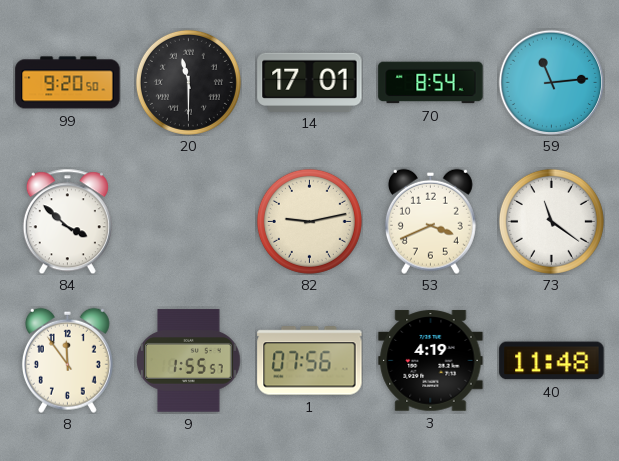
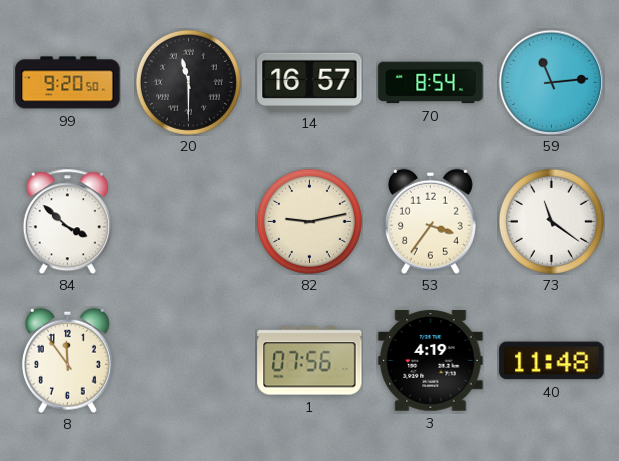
14: 17:01 -> 16:57
53: 3:41 -> 3:36
9: 1:55 -> none
